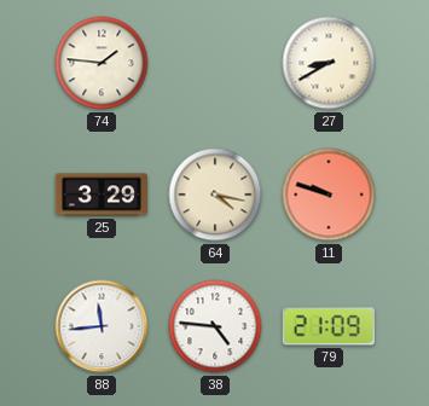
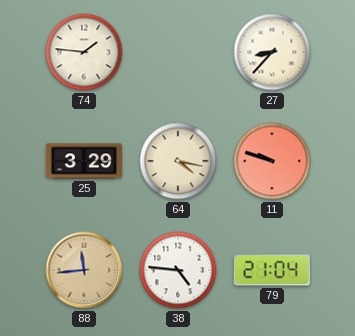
27: 8:40 -> 8:37
88 dial: white -> champagne
79: 21:09 -> 21:04
